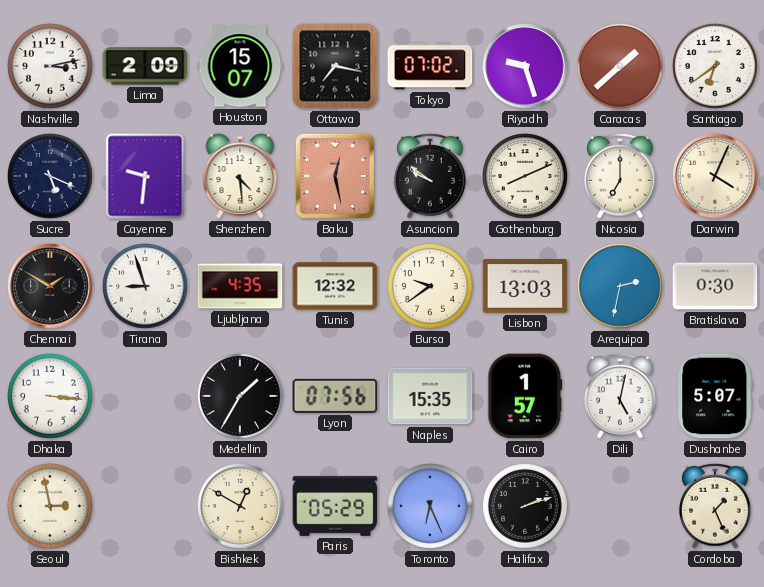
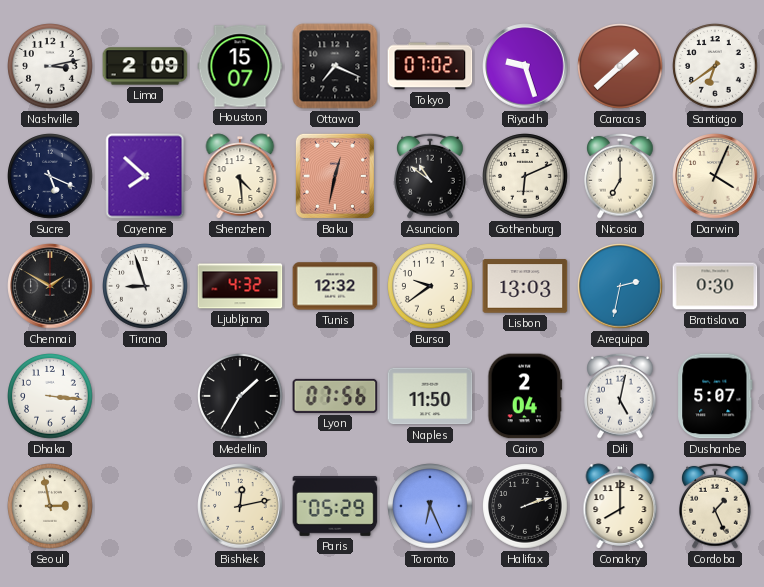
Ottawa: 7:17 -> 7:19
Cayenne: 9:31 -> 7:52
Baku: 12:28 -> 12:32
Asuncion: 9:51 -> 10:51
Gothenburg: 8:11 -> 6:11
Ljubljana: 4:35 -> 4:32
Naples: 15:35 -> 11:50
Cairo: 1:57 -> 2:04
Bishkek: 12:50 -> 12:13
Conakry: none -> 8:00
